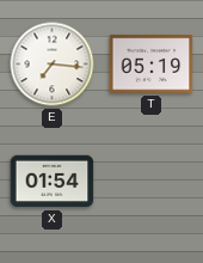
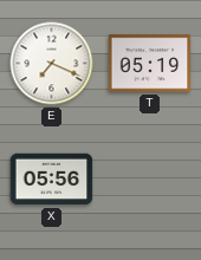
E: 7:16 -> 7:19
X: 01:54 -> 05:56
